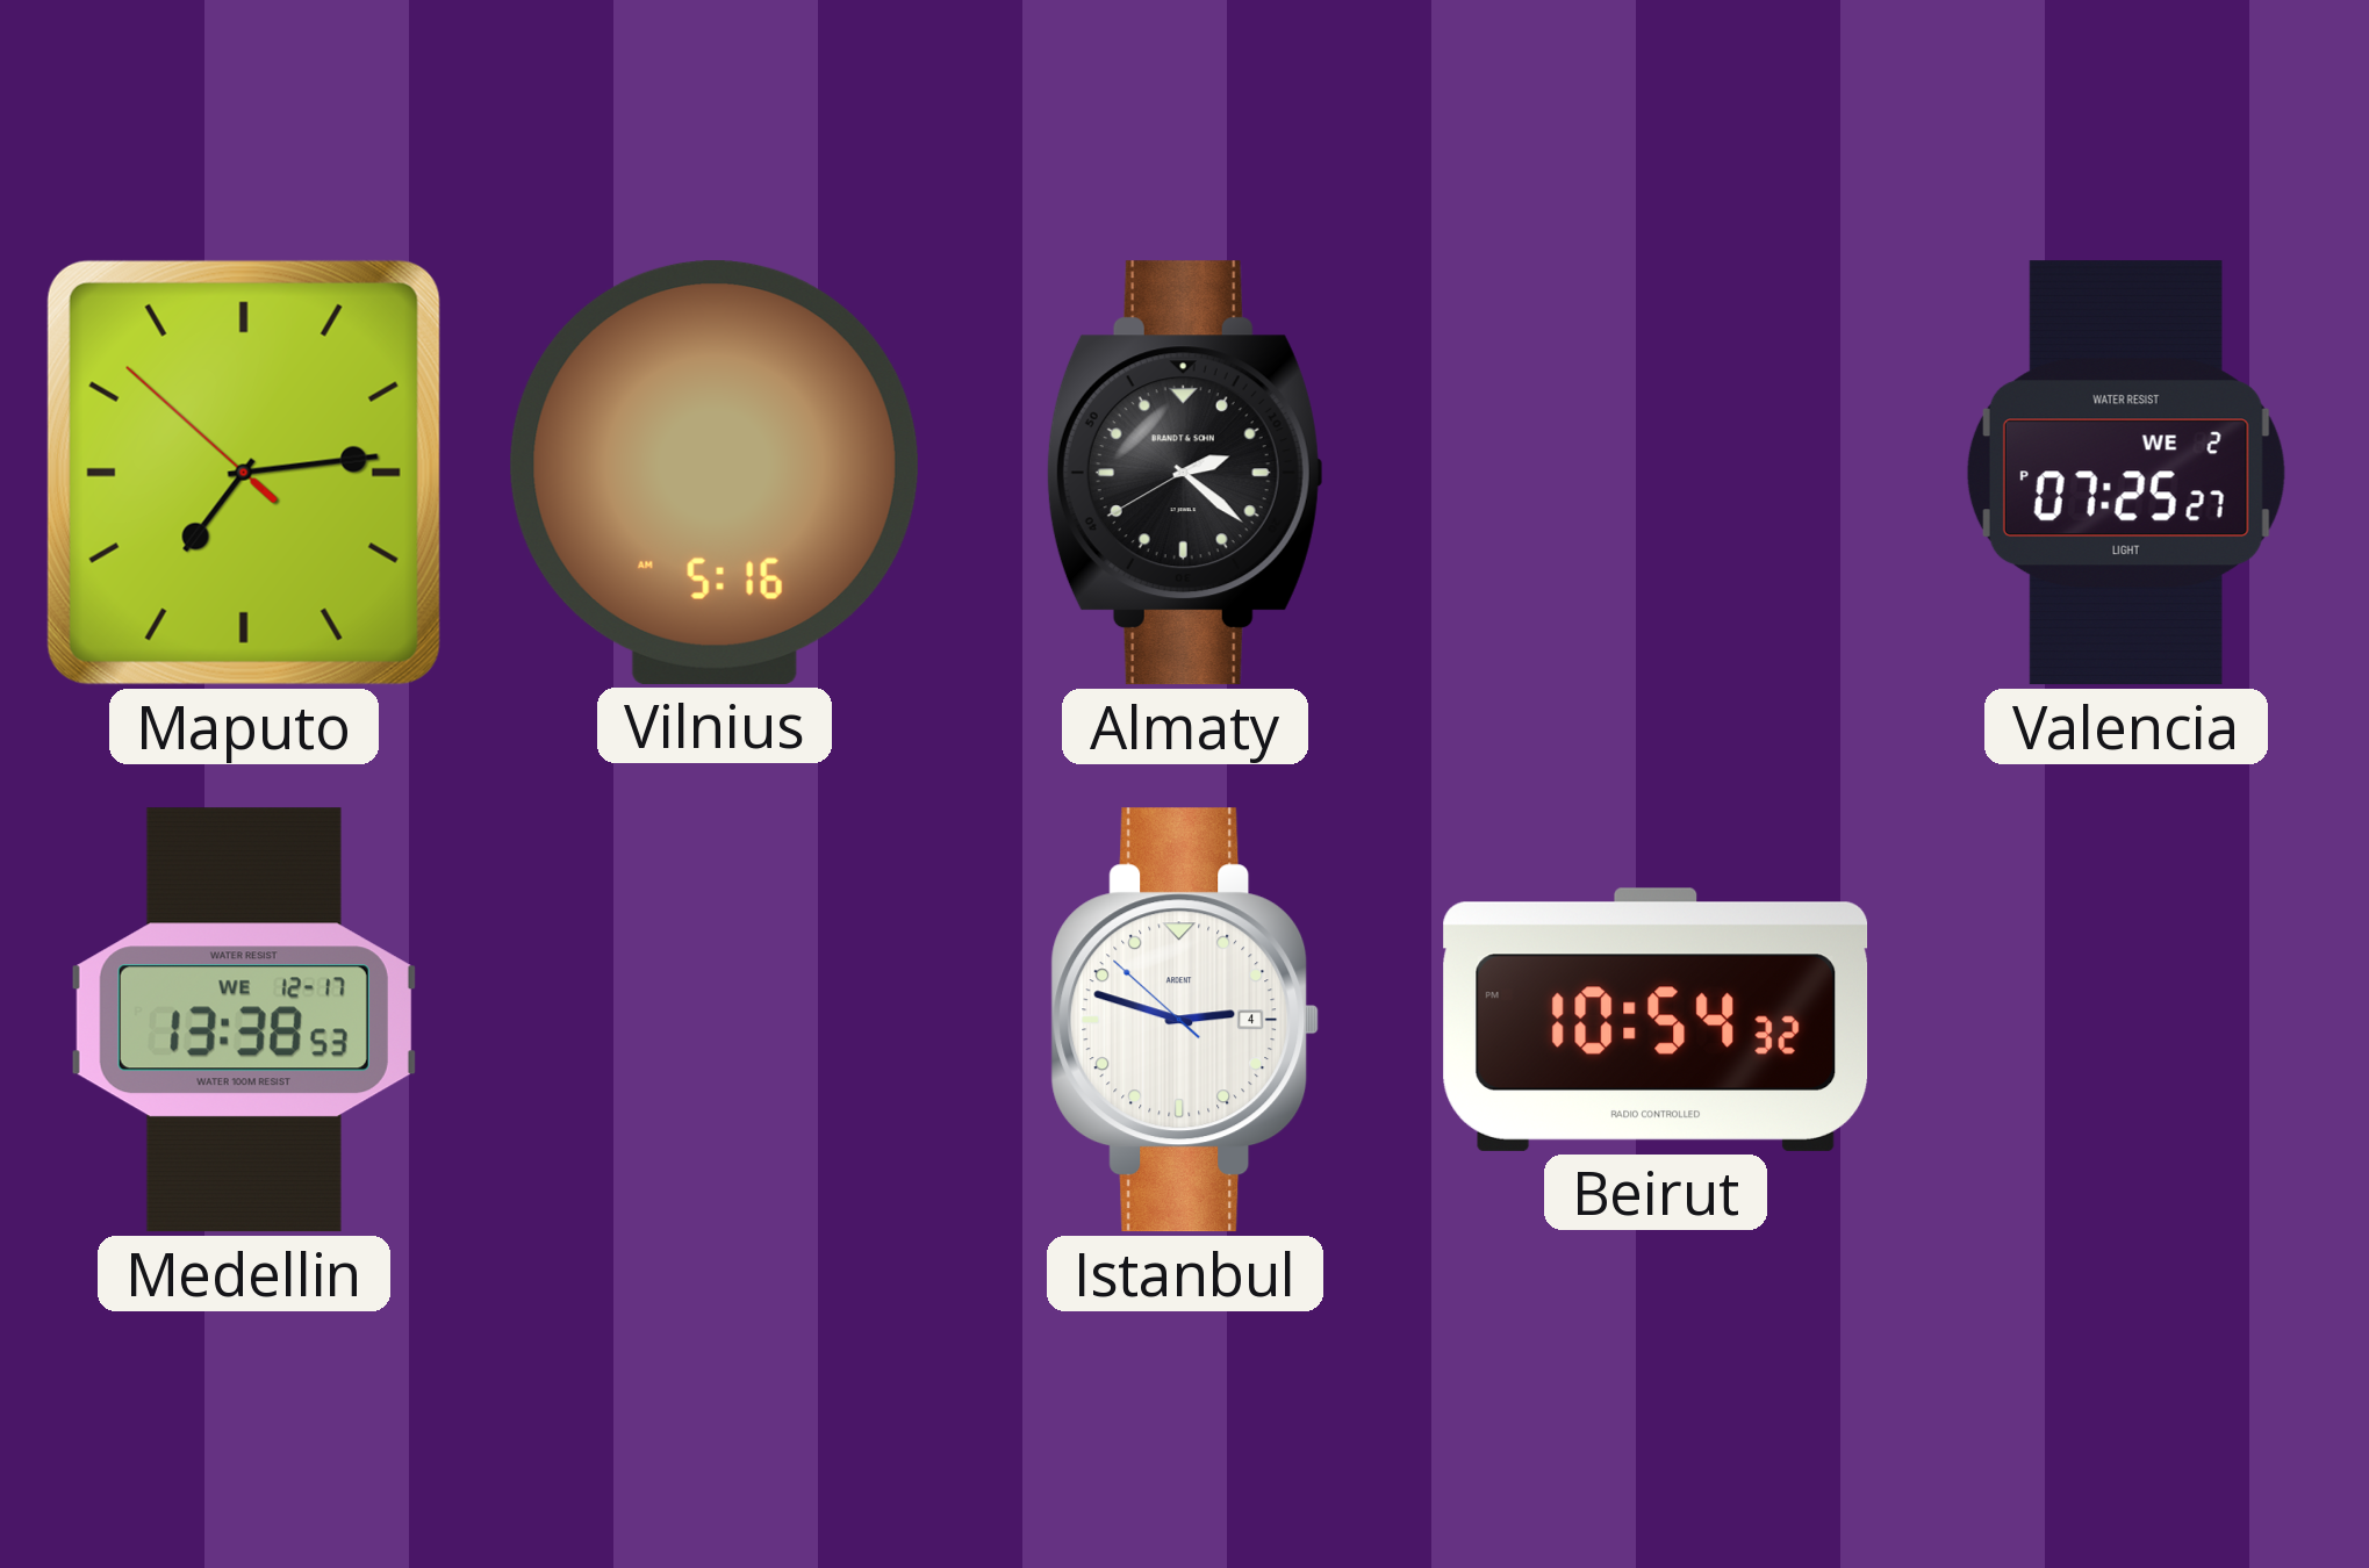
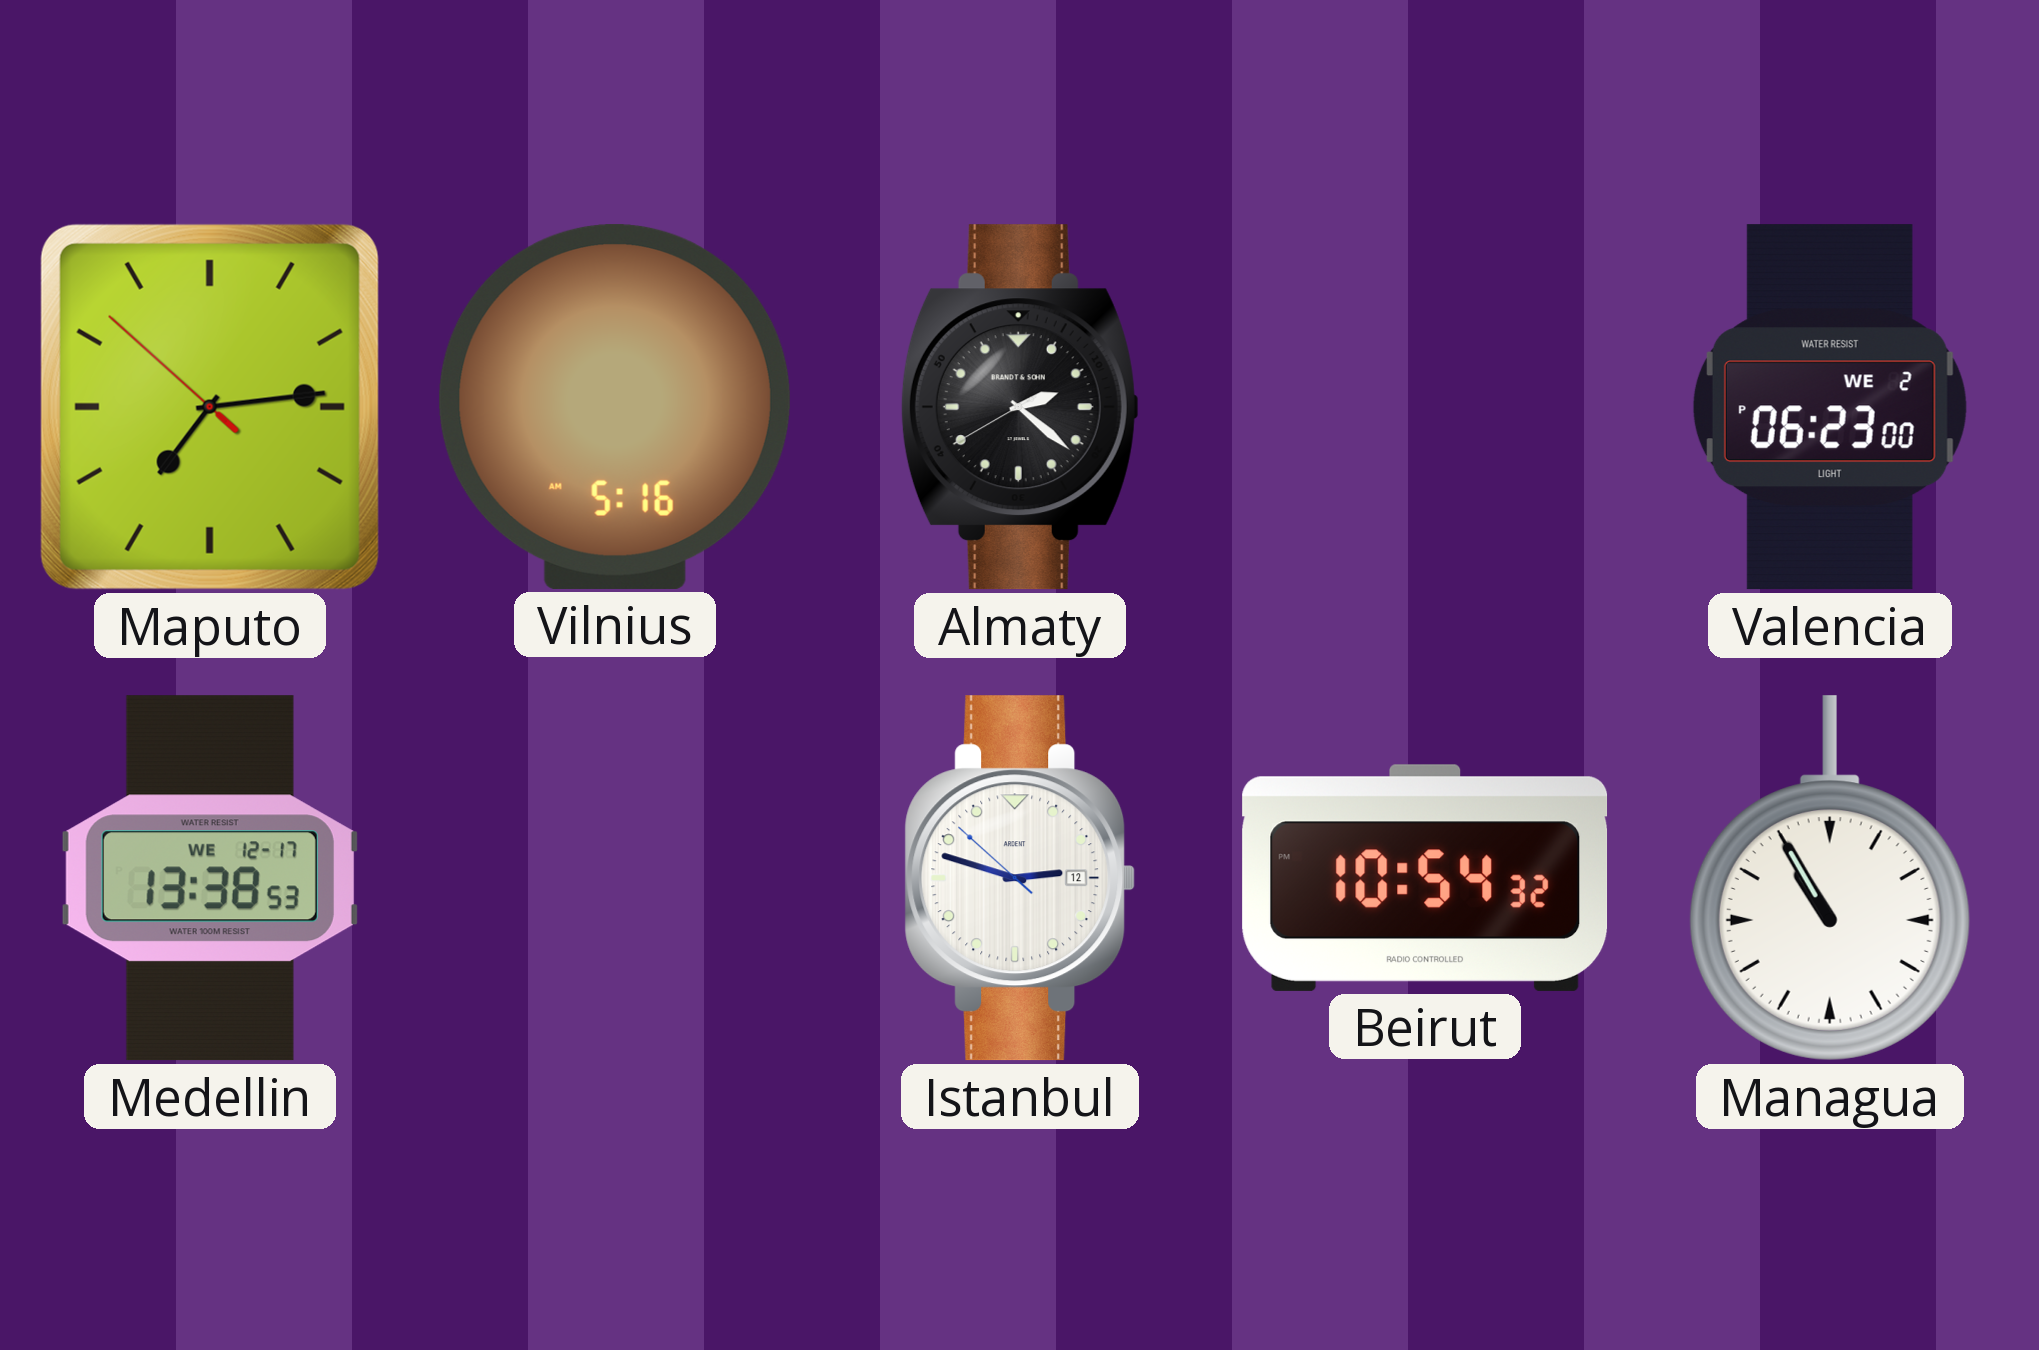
Valencia: 07:25 -> 06:23
Istanbul date: 4 -> 12
Managua: none -> 10:55
